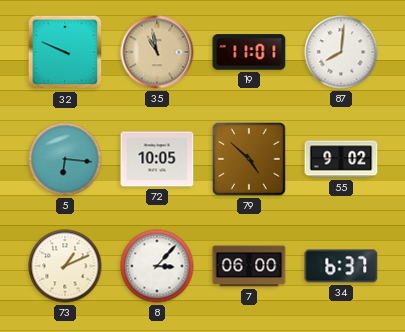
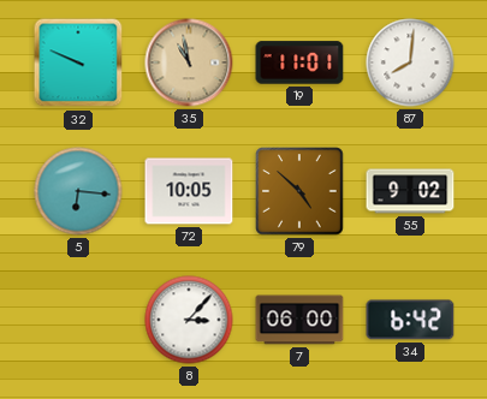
73: 1:11 -> none
34: 6:37 -> 6:42
